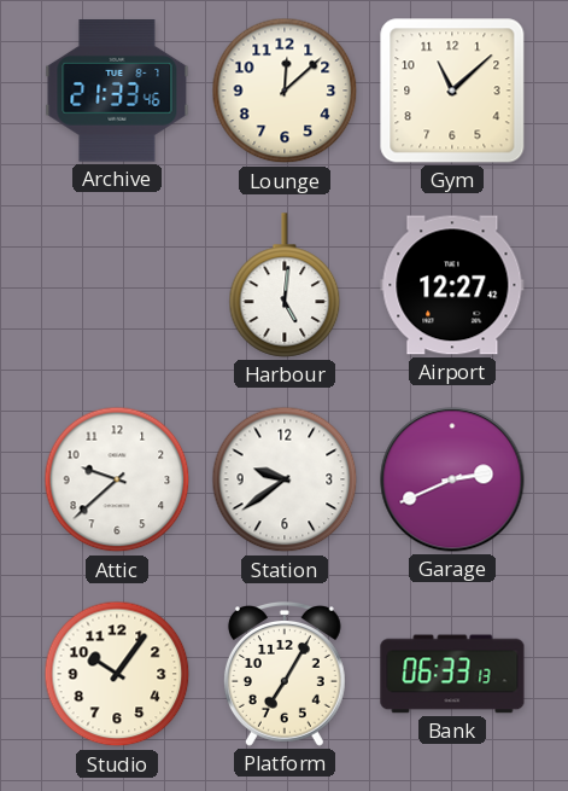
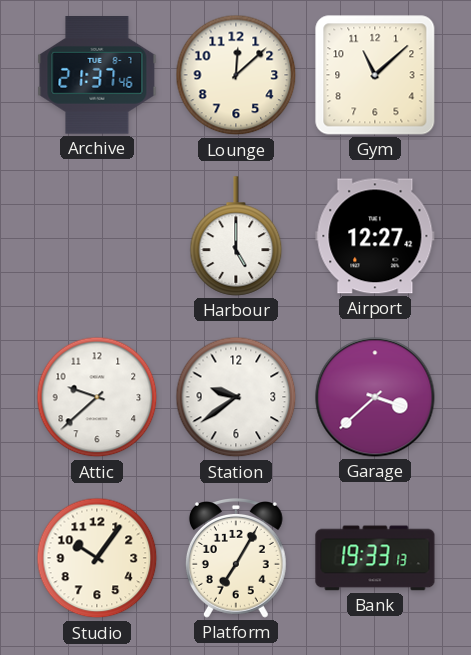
Archive: 21:33 -> 21:37
Harbour: 5:01 -> 5:00
Garage: 2:41 -> 3:38
Bank: 06:33 -> 19:33
